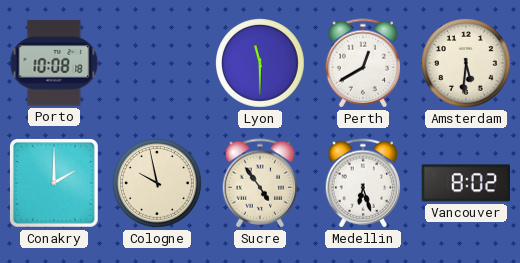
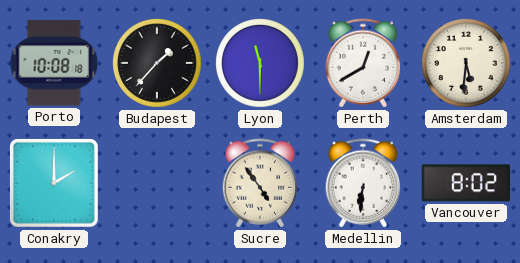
Budapest: none -> 1:37
Cologne: 9:58 -> none
Medellin: 6:27 -> 6:31
